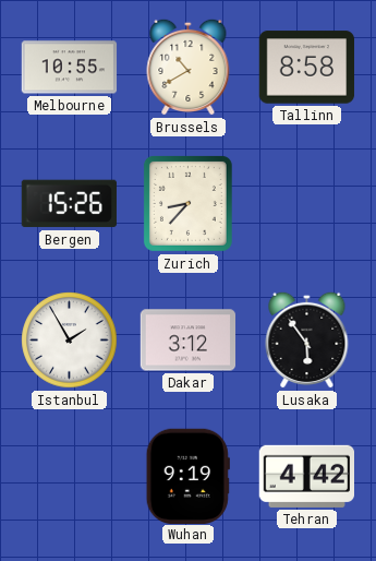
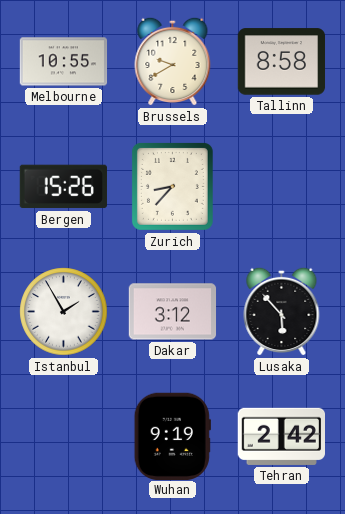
Brussels: 10:40 -> 9:40
Lusaka: 5:54 -> 5:53
Tehran: 4:42 -> 2:42
